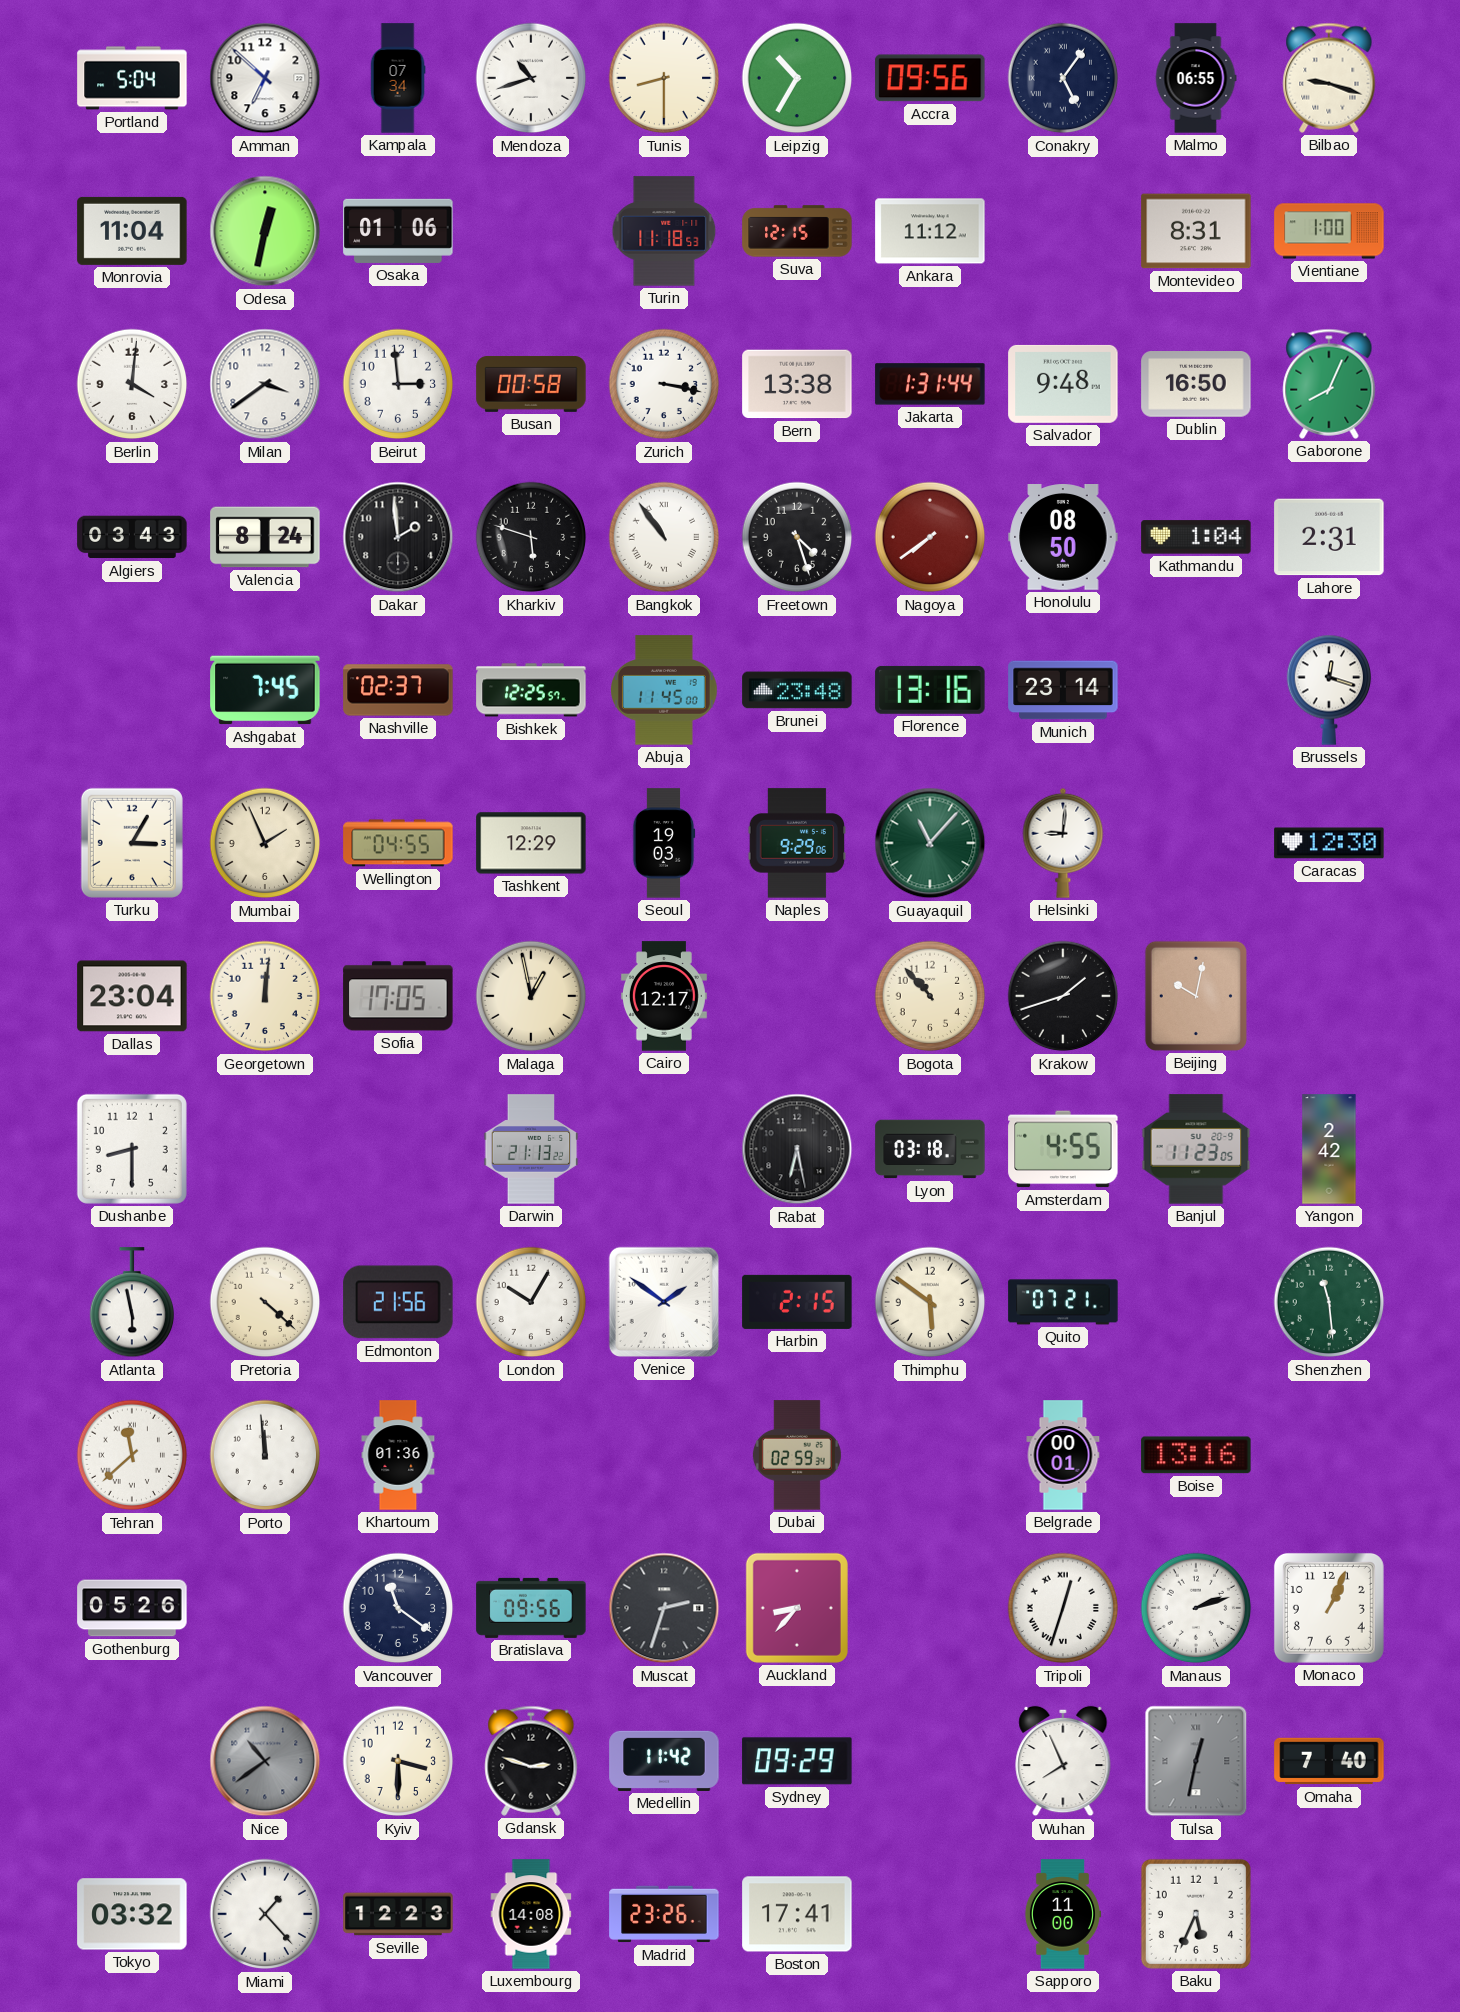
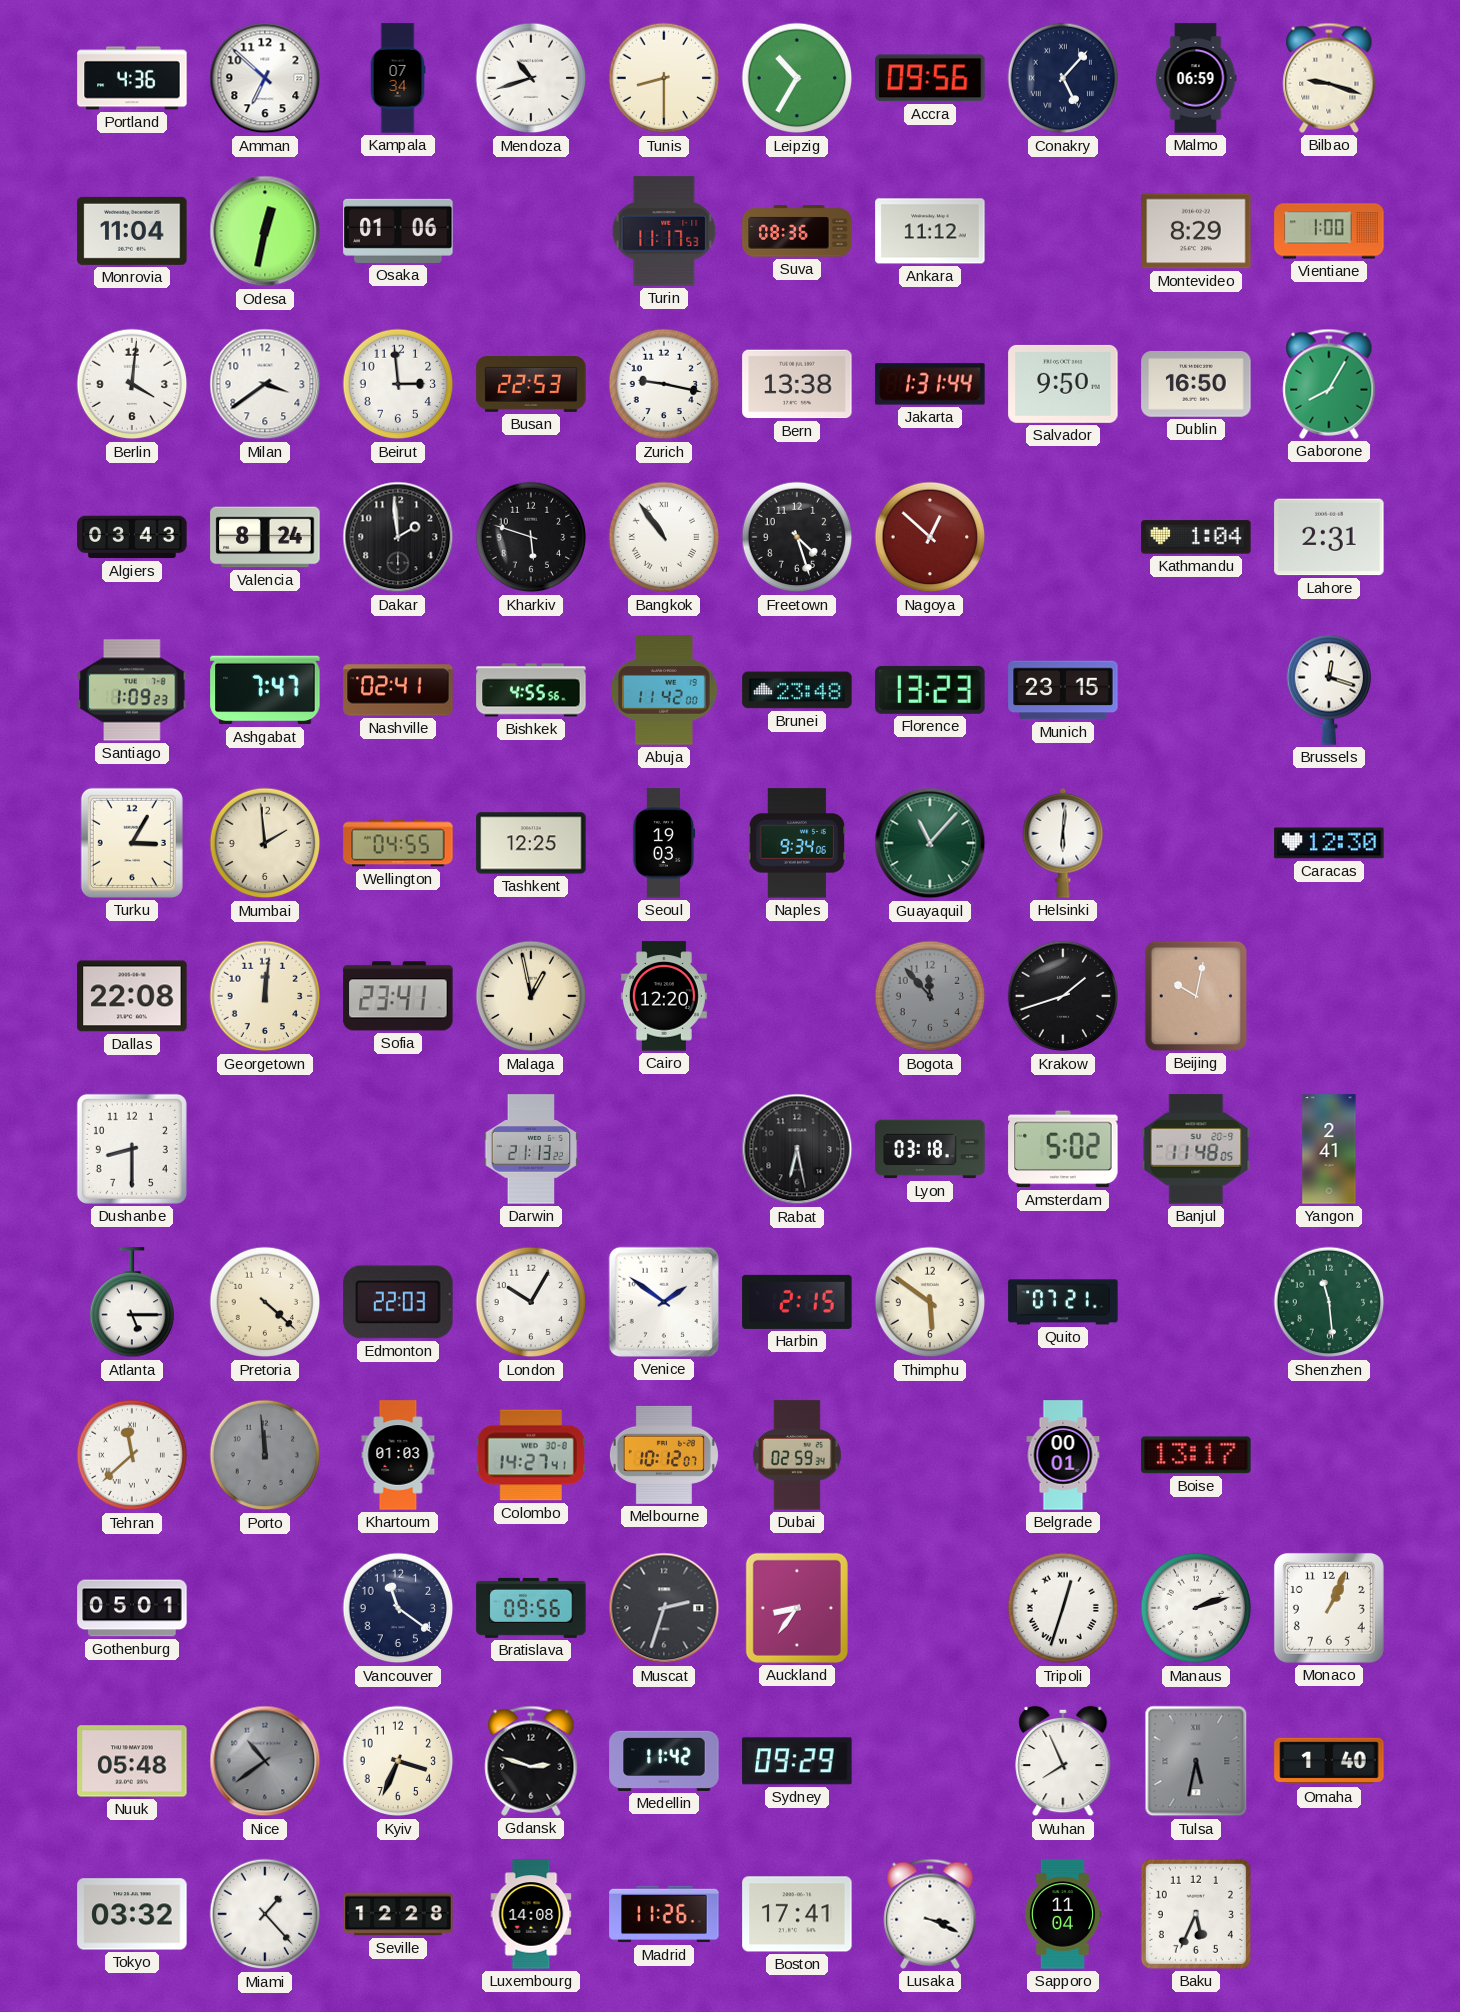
Portland: 5:04 -> 4:36
Conakry: 5:06 -> 5:07
Malmo: 06:55 -> 06:59
Turin: 11:18 -> 11:17
Suva: 12:15 -> 08:36
Montevideo: 8:31 -> 8:29
Busan: 00:58 -> 22:53
Zurich: 3:17 -> 9:17
Salvador: 9:48 -> 9:50
Gaborone: 8:04 -> 8:05
Nagoya: 7:39 -> 12:52
Honolulu: 08:50 -> none
Santiago: none -> 1:09
Ashgabat: 7:45 -> 7:47
Nashville: 02:37 -> 02:41
Bishkek: 12:25 -> 4:55
Abuja: 11:45 -> 11:42
Florence: 13:16 -> 13:23
Munich: 23:14 -> 23:15
Mumbai: 1:56 -> 1:59
Tashkent: 12:29 -> 12:25
Naples: 9:29 -> 9:34
Helsinki: 9:01 -> 6:01
Dallas: 23:04 -> 22:08
Sofia: 17:05 -> 23:41
Cairo: 12:17 -> 12:20
Bogota: 10:53 -> 11:53
Bogota dial: cream -> grey
Amsterdam: 4:55 -> 5:02
Banjul: 11:23 -> 11:48
Yangon: 2:42 -> 2:41
Atlanta: 5:58 -> 5:15
Edmonton: 21:56 -> 22:03
Porto dial: white -> grey
Khartoum: 01:36 -> 01:03
Colombo: none -> 14:27
Melbourne: none -> 10:12
Boise: 13:16 -> 13:17
Gothenburg: 05:26 -> 05:01
Auckland: 8:37 -> 8:36
Nuuk: none -> 05:48
Kyiv: 3:30 -> 3:34
Tulsa: 12:32 -> 5:32
Omaha: 7:40 -> 1:40
Seville: 12:23 -> 12:28
Madrid: 23:26 -> 11:26
Lusaka: none -> 3:19
Sapporo: 11:00 -> 11:04
